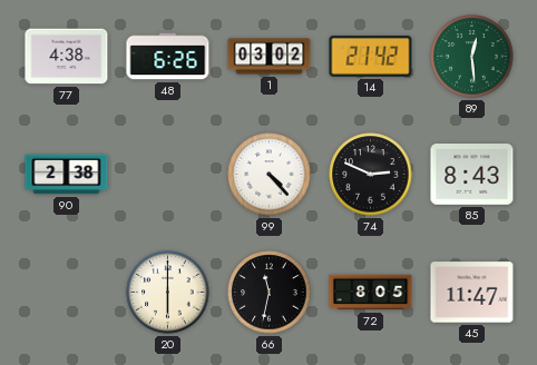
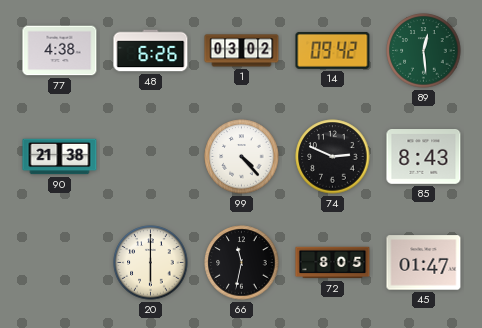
14: 21:42 -> 09:42
90: 2:38 -> 21:38
45: 11:47 -> 01:47
